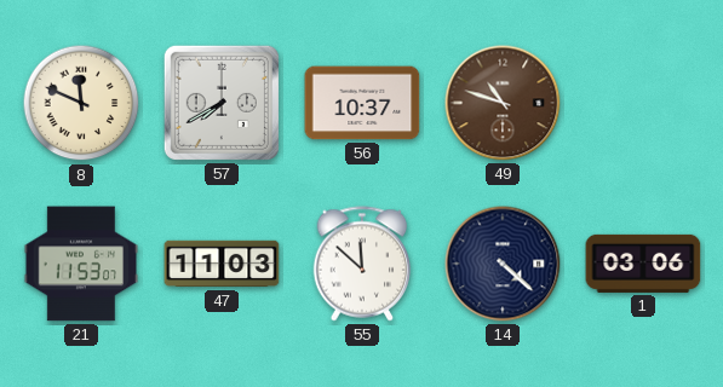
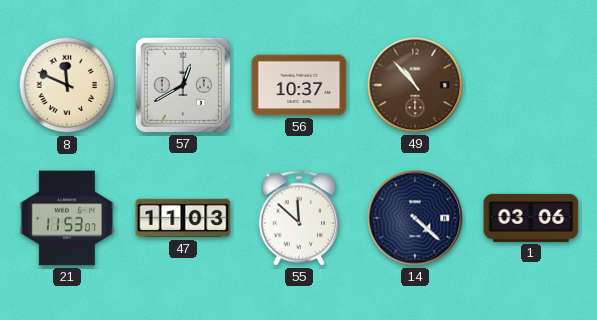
57: 7:40 -> 12:40
49: 10:48 -> 10:53
